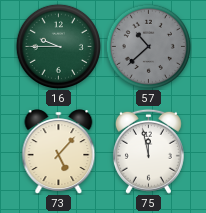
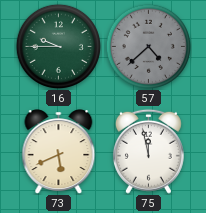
57: 10:38 -> 4:38
73: 5:07 -> 5:41
